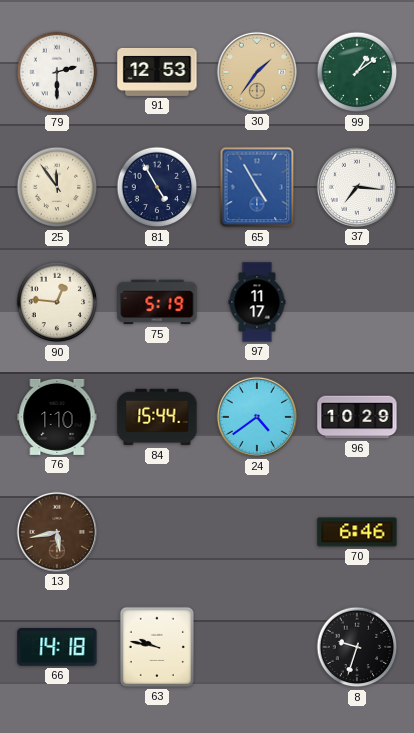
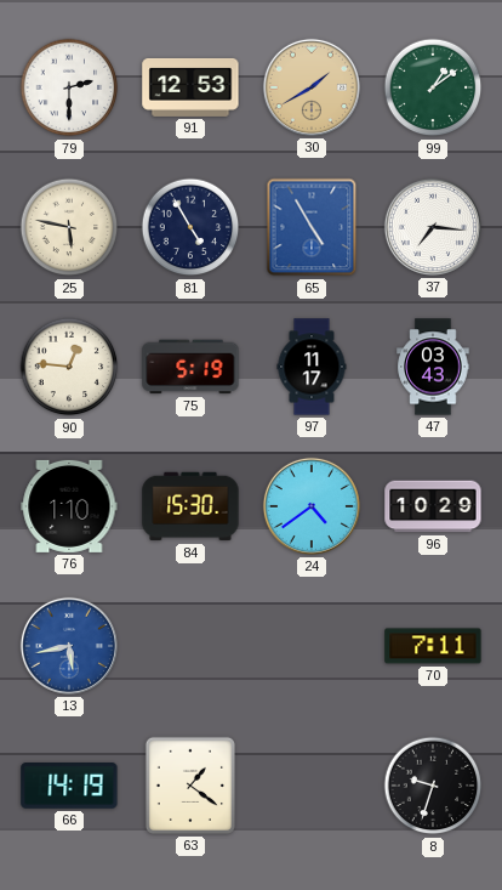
30: 1:36 -> 1:40
25: 11:54 -> 5:47
47: none -> 03:43
84: 15:44 -> 15:30
13 dial: brown -> blue
70: 6:46 -> 7:11
66: 14:18 -> 14:19
63: 9:47 -> 1:21
